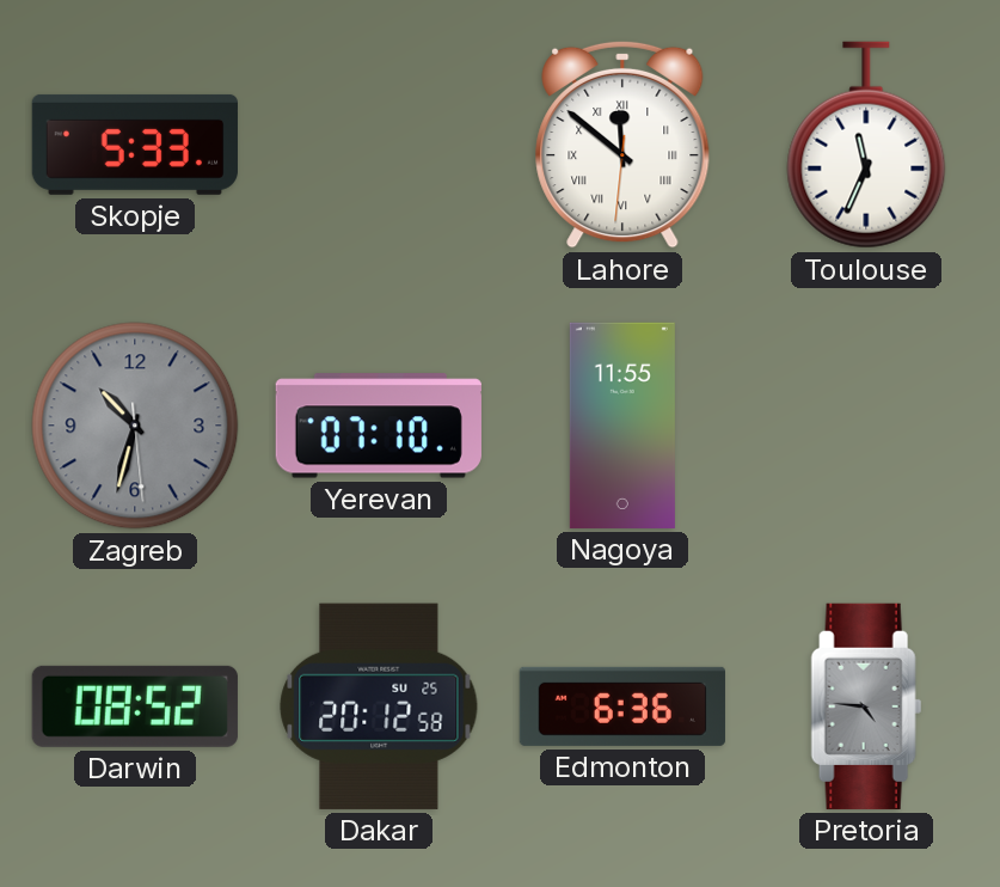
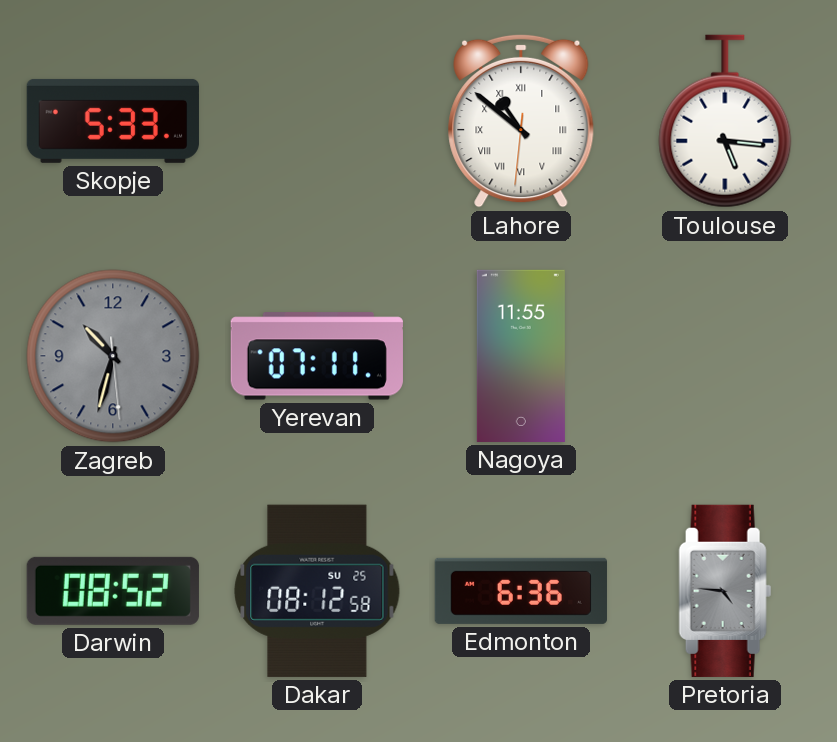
Lahore: 11:51 -> 10:51
Toulouse: 11:34 -> 5:16
Yerevan: 07:10 -> 07:11
Dakar: 20:12 -> 08:12
